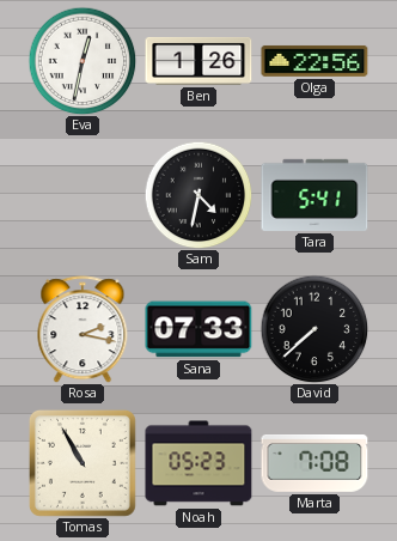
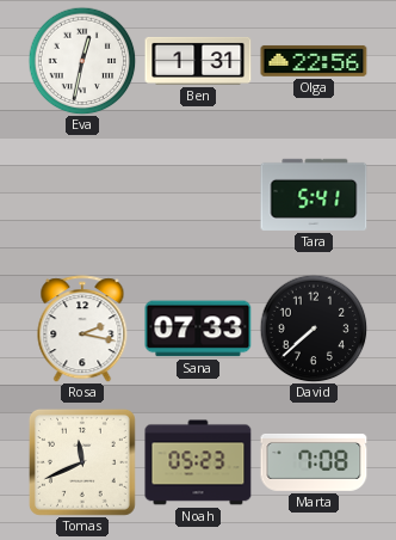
Ben: 1:26 -> 1:31
Sam: 4:32 -> none
Tomas: 10:55 -> 11:41
